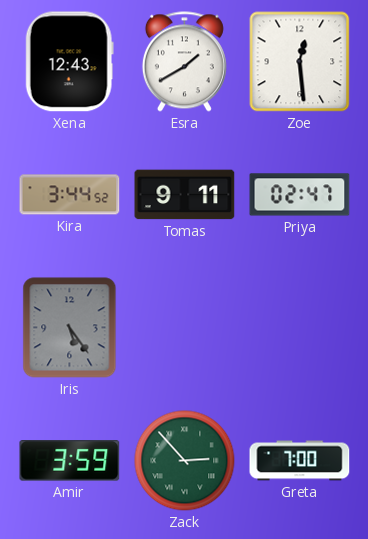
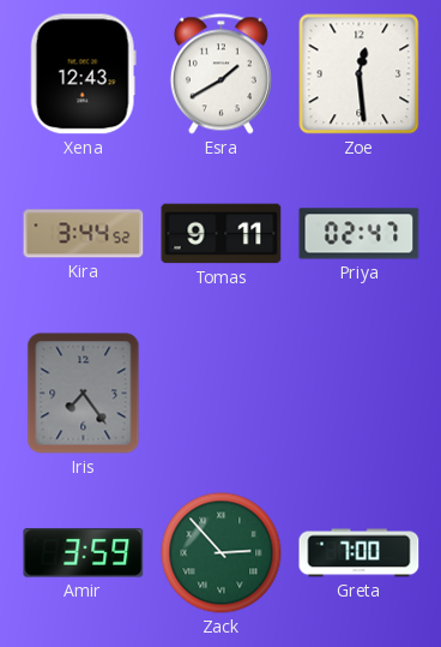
Iris: 5:24 -> 7:24
